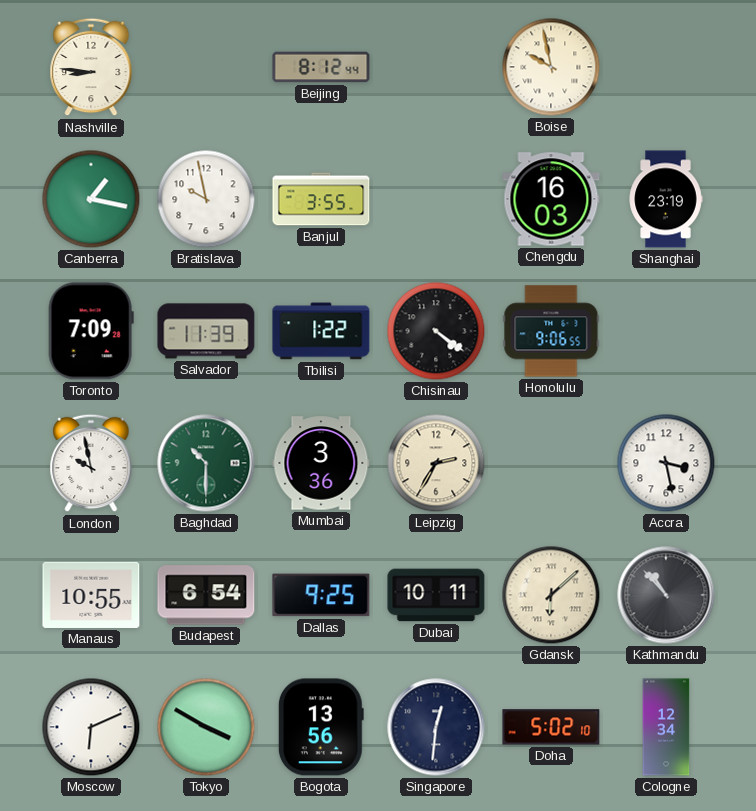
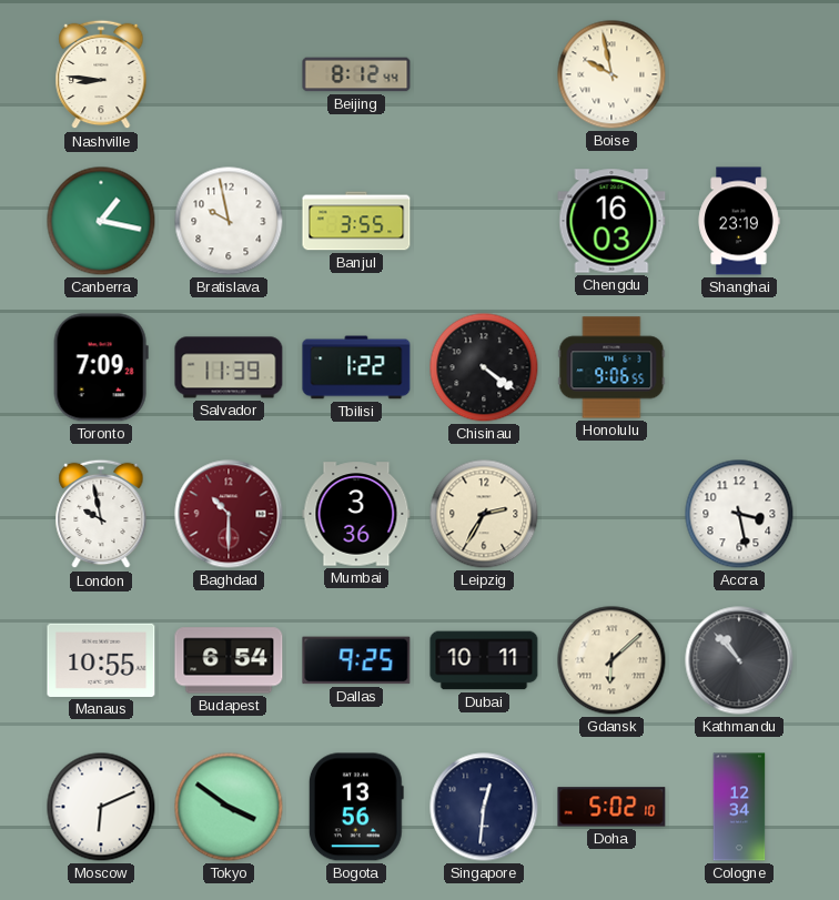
Baghdad dial: green -> burgundy
Tokyo: 3:50 -> 3:51
